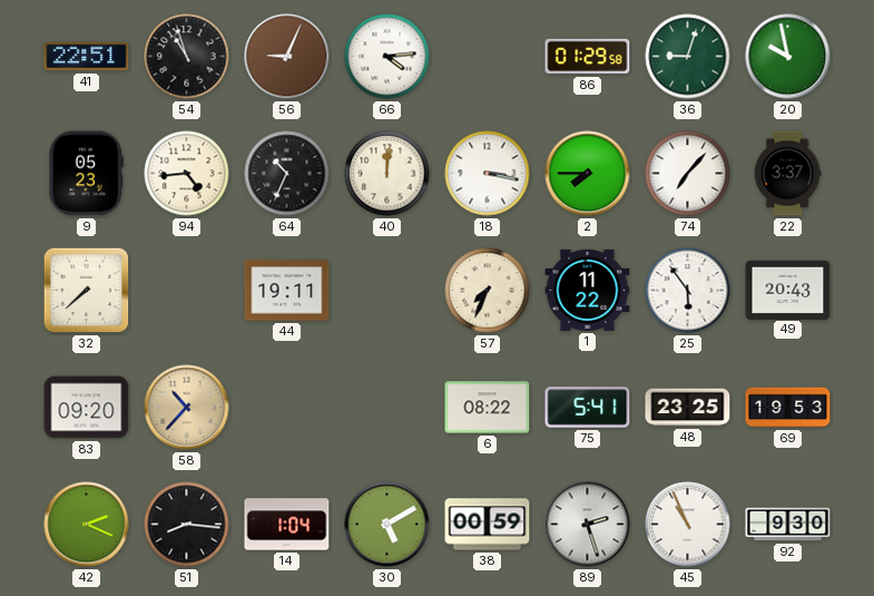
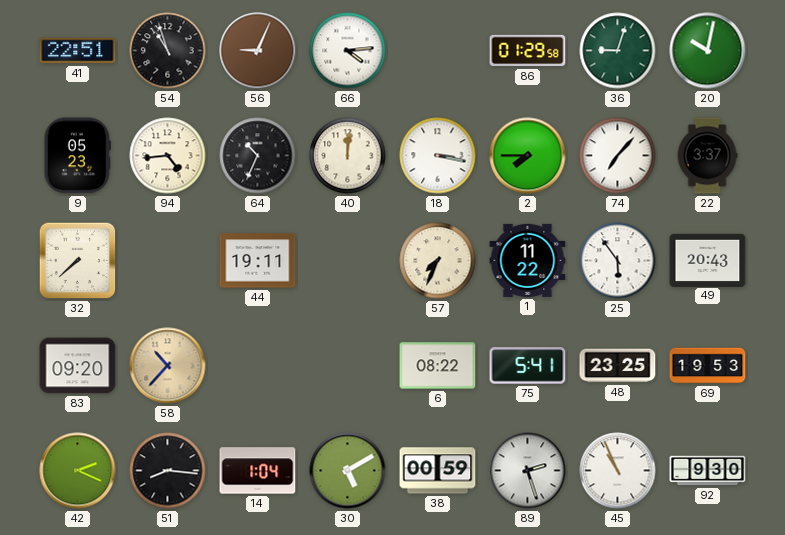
20: 9:58 -> 10:02
